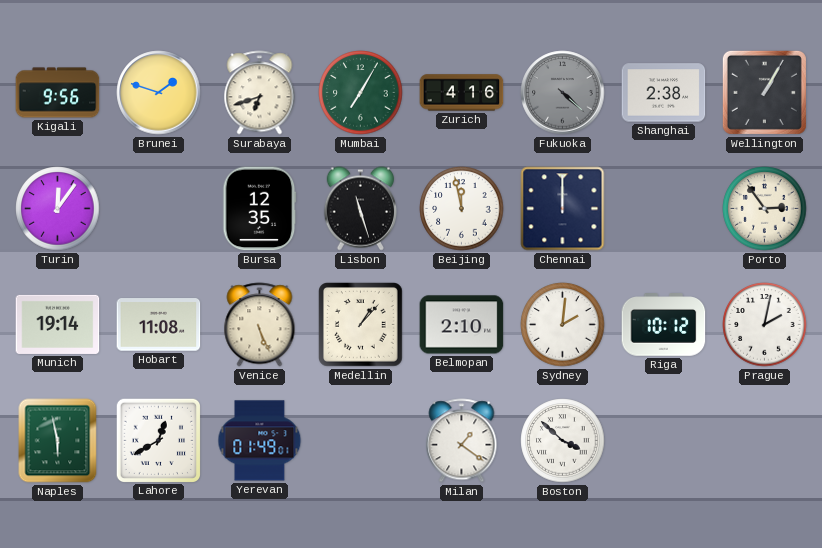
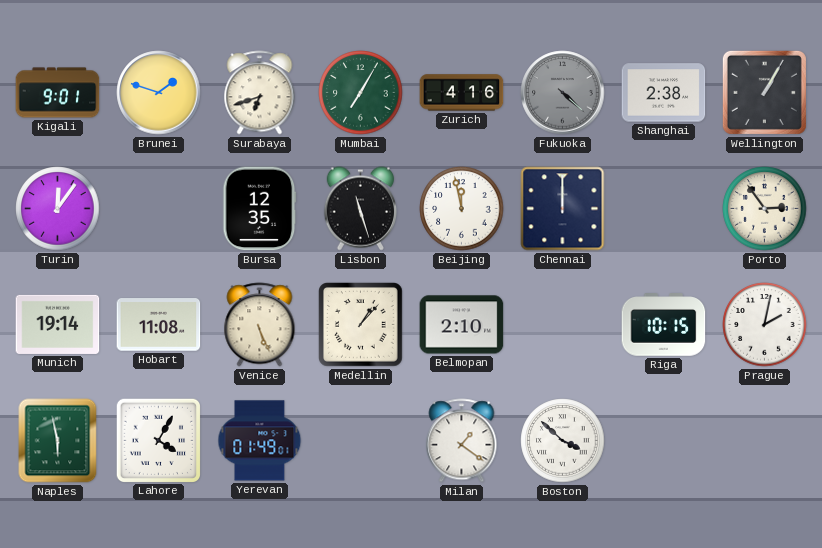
Kigali: 9:56 -> 9:01
Sydney: 2:01 -> none
Riga: 10:12 -> 10:15
Lahore: 12:40 -> 4:05
